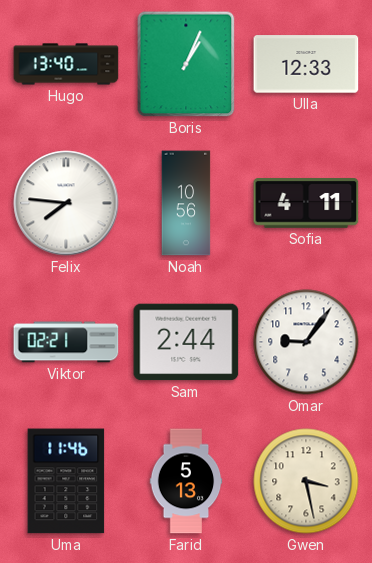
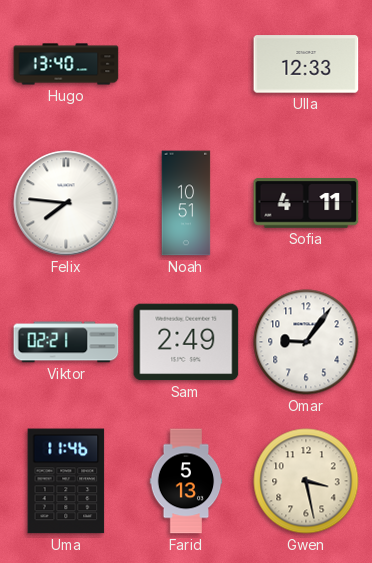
Boris: 1:04 -> none
Noah: 10:56 -> 10:51
Sam: 2:44 -> 2:49
